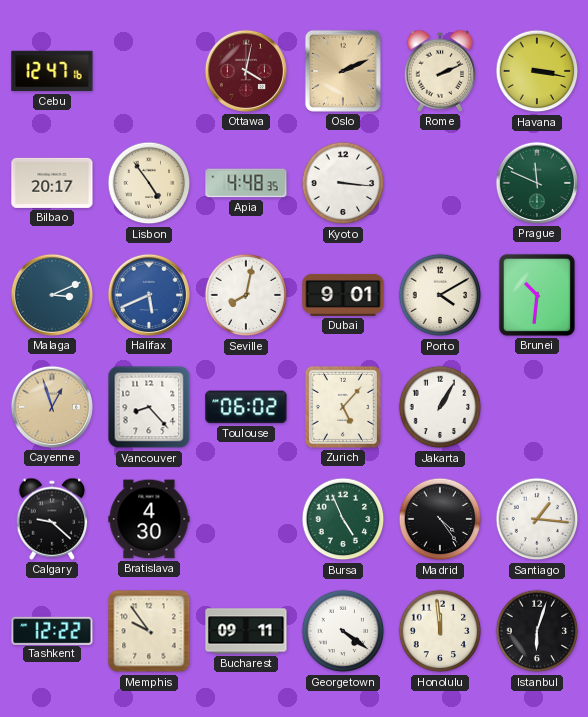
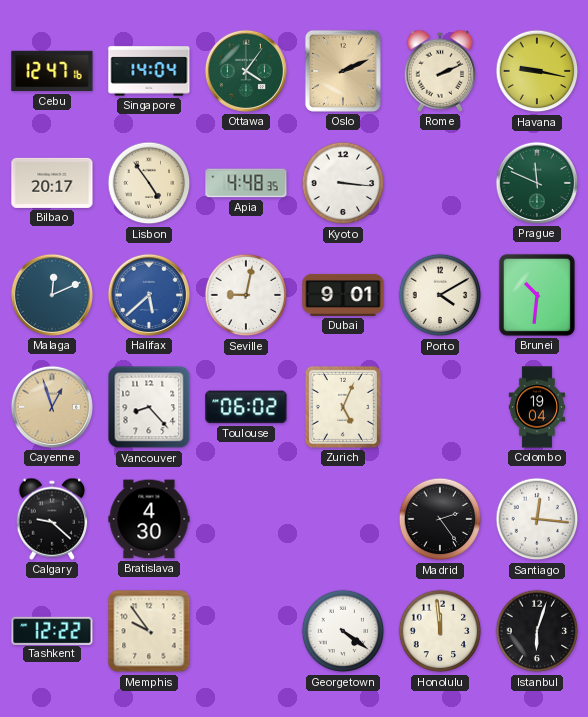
Singapore: none -> 14:04
Ottawa: 4:02 -> 4:06
Ottawa dial: burgundy -> green
Havana: 3:17 -> 9:17
Malaga: 3:11 -> 12:11
Halifax: 5:41 -> 5:38
Seville: 8:02 -> 9:02
Zurich: 5:07 -> 5:04
Jakarta: 1:05 -> none
Colombo: none -> 19:04
Bursa: 4:56 -> none
Madrid: 4:24 -> 2:24
Santiago: 1:16 -> 12:16
Bucharest: 09:11 -> none
